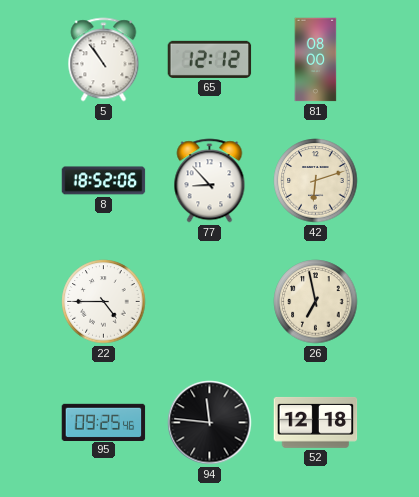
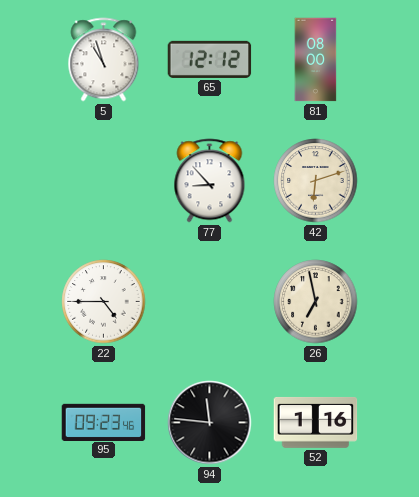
5: 10:54 -> 10:57
8: 18:52 -> none
95: 09:25 -> 09:23
52: 12:18 -> 1:16
